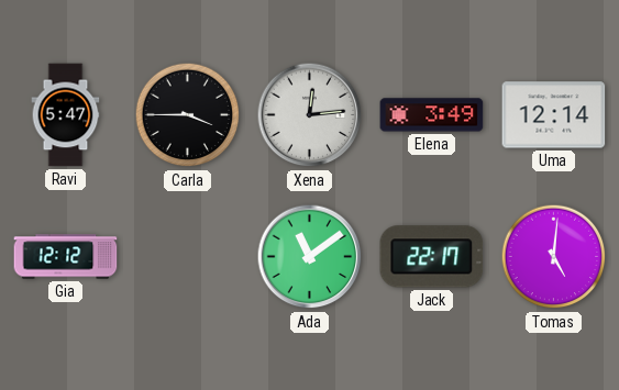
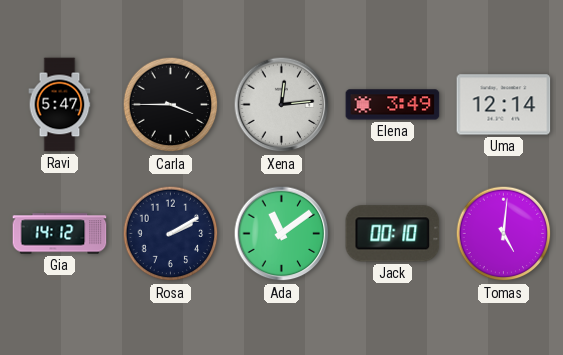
Gia: 12:12 -> 14:12
Rosa: none -> 2:10
Jack: 22:17 -> 00:10
